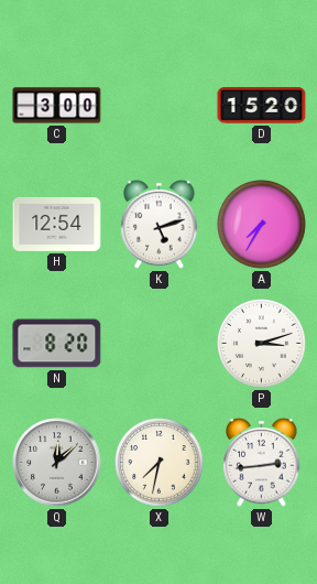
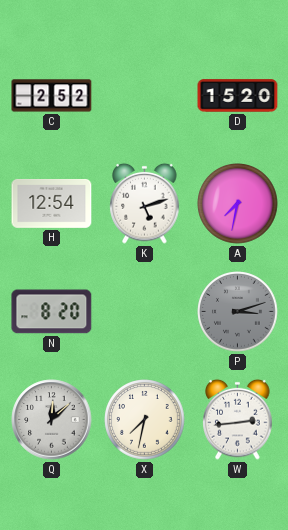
C: 3:00 -> 2:52
A: 7:35 -> 7:32
P dial: white -> grey
